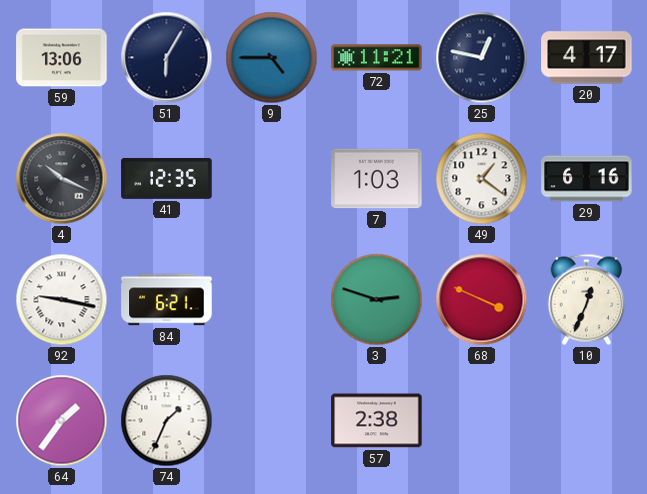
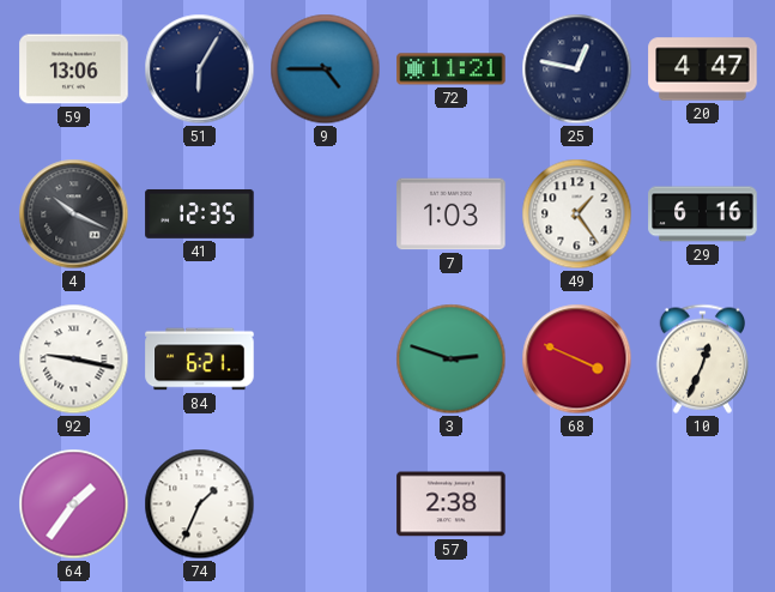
20: 4:17 -> 4:47
49: 1:21 -> 1:24
